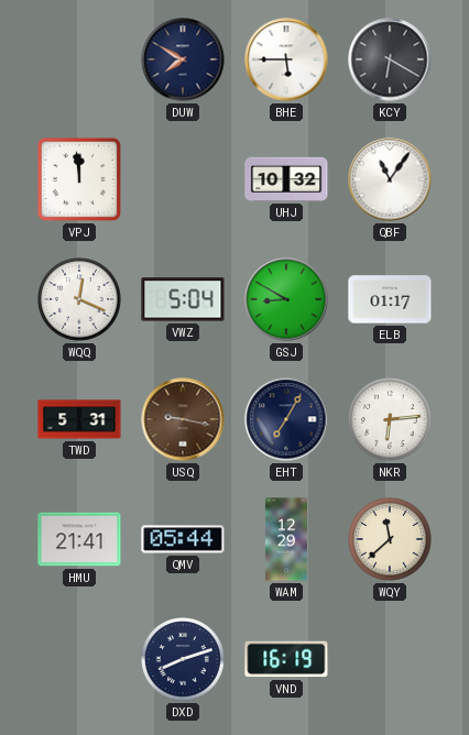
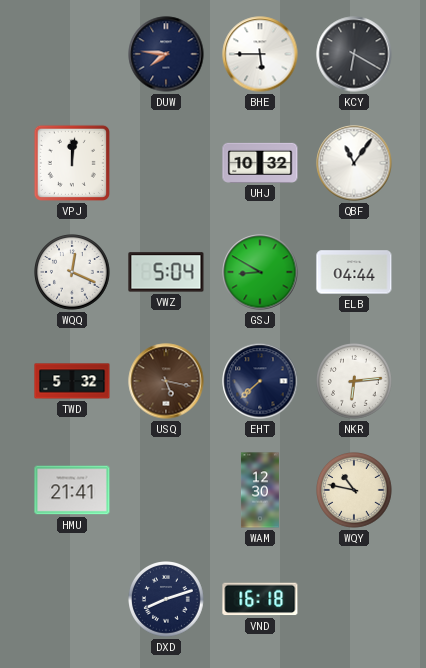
DUW: 7:50 -> 7:46
VPJ: 11:59 -> 12:01
ELB: 01:17 -> 04:44
TWD: 5:31 -> 5:32
USQ: 9:17 -> 5:17
EHT: 7:05 -> 7:38
QMV: 05:44 -> none
WAM: 12:29 -> 12:30
WQY: 11:38 -> 10:47
VND: 16:19 -> 16:18
